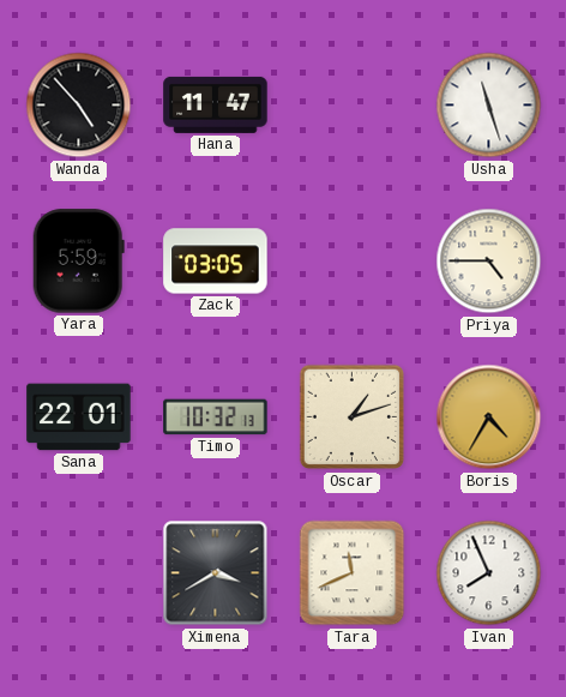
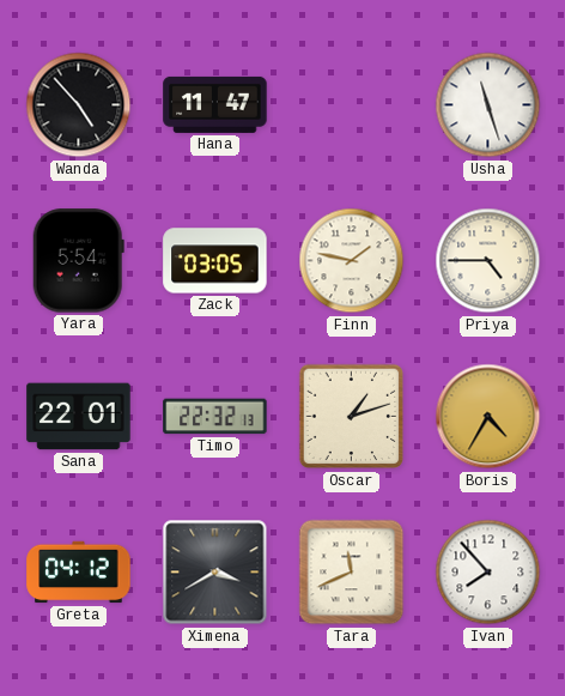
Yara: 5:59 -> 5:54
Finn: none -> 1:47
Timo: 10:32 -> 22:32
Greta: none -> 04:12
Ivan: 7:56 -> 7:53
